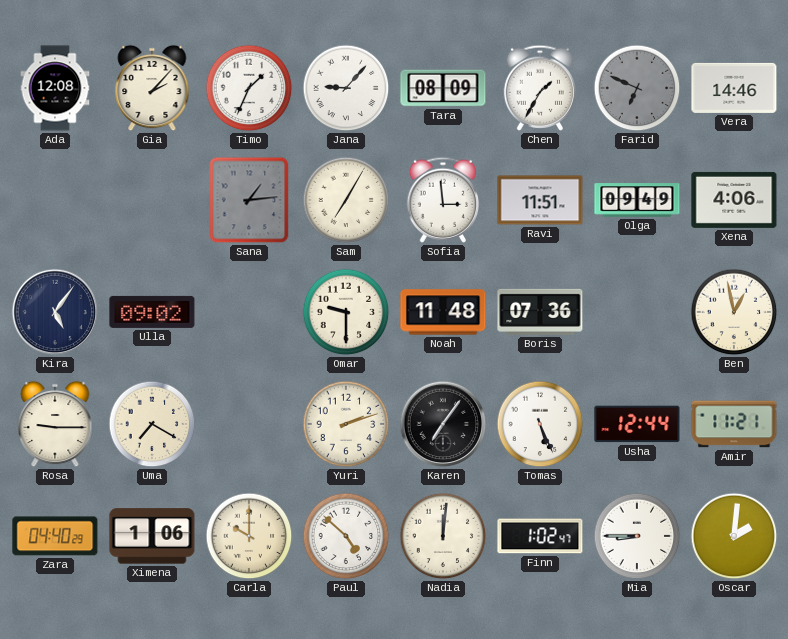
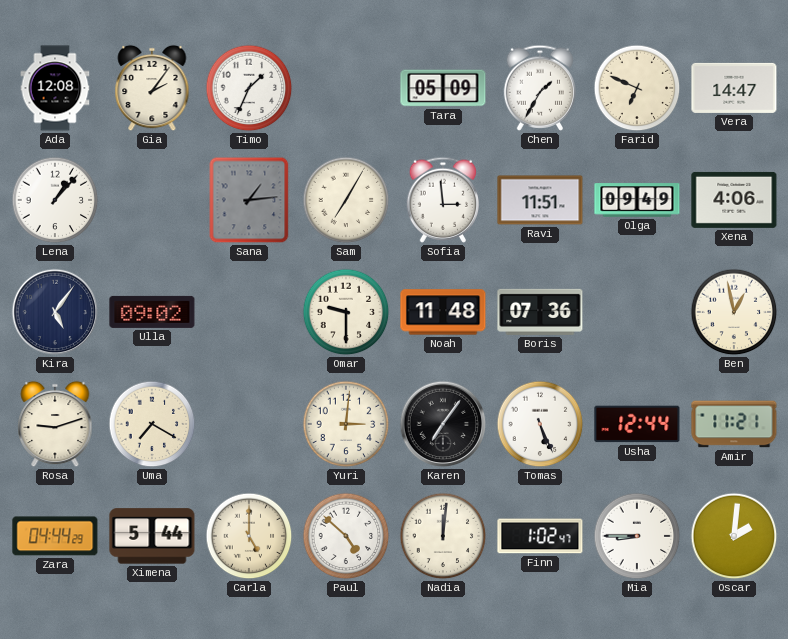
Gia: 2:07 -> 2:06
Jana: 9:07 -> none
Tara: 08:09 -> 05:09
Farid dial: grey -> cream
Vera: 14:46 -> 14:47
Lena: none -> 1:07
Rosa: 9:15 -> 9:12
Yuri: 2:12 -> 3:01
Zara: 04:40 -> 04:44
Ximena: 1:06 -> 5:44
Carla: 10:00 -> 5:00
